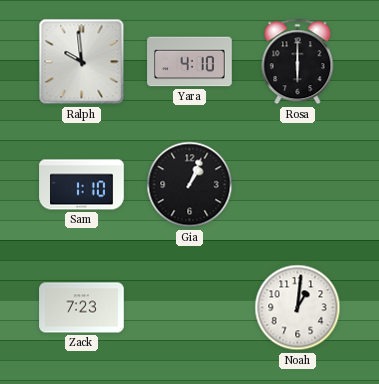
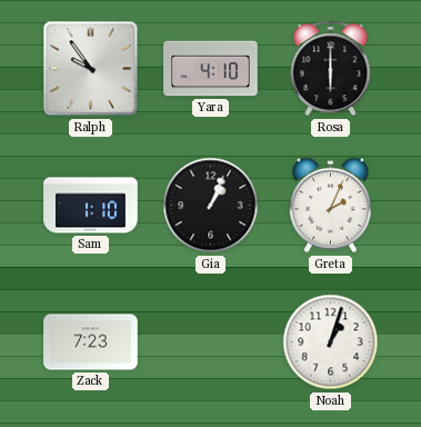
Ralph: 9:59 -> 9:54
Greta: none -> 2:04
Noah: 1:01 -> 1:03
